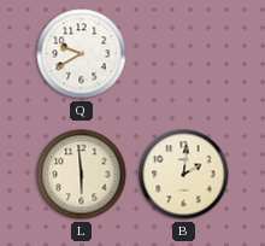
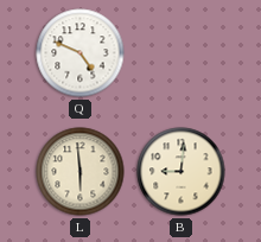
Q: 9:40 -> 4:49
B: 2:01 -> 9:01
